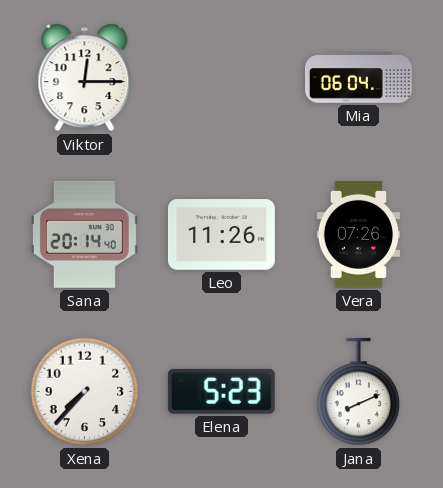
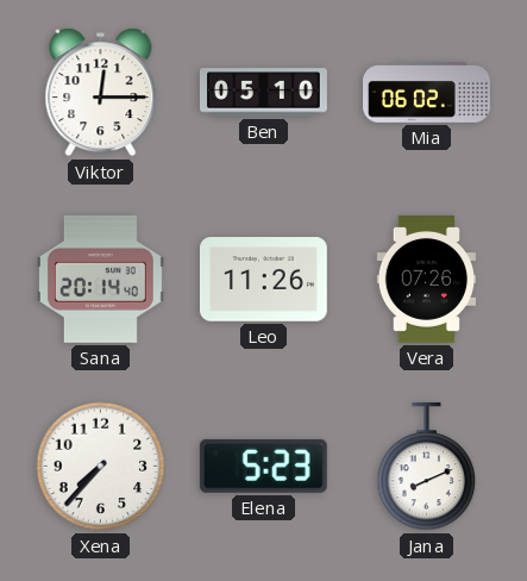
Ben: none -> 05:10
Mia: 06:04 -> 06:02
